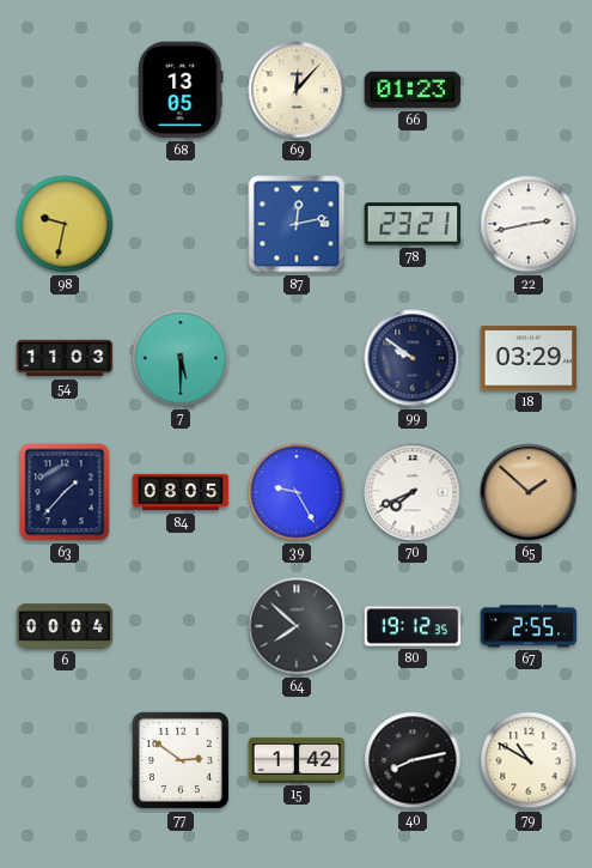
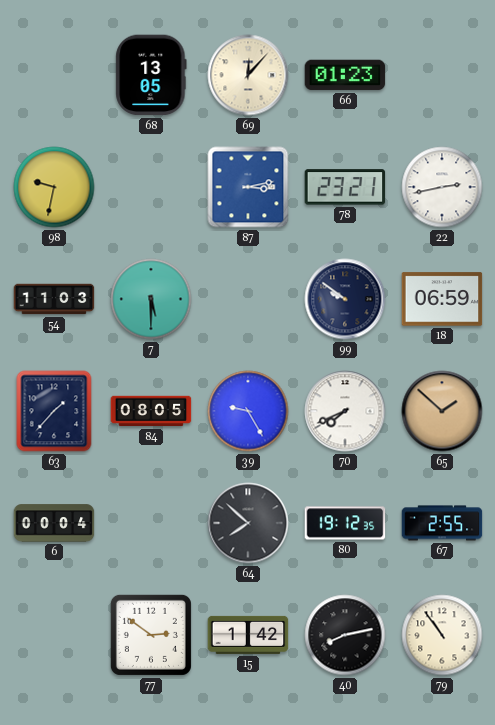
87: 12:13 -> 3:13
18: 03:29 -> 06:59
79: 10:50 -> 10:54
